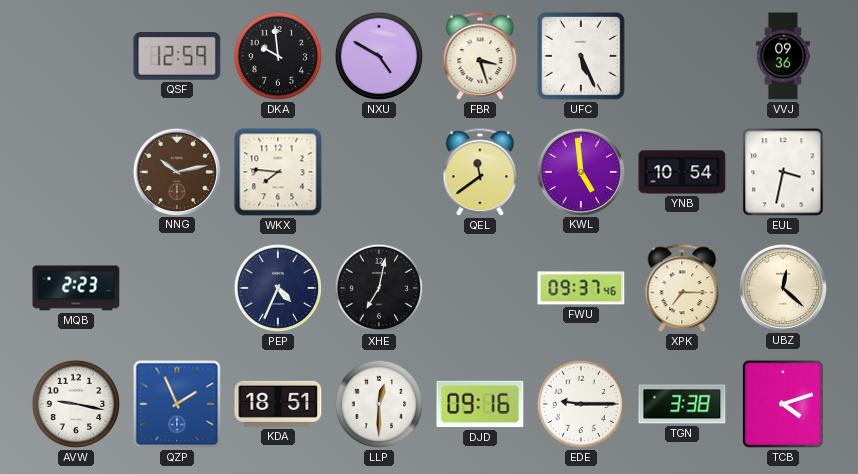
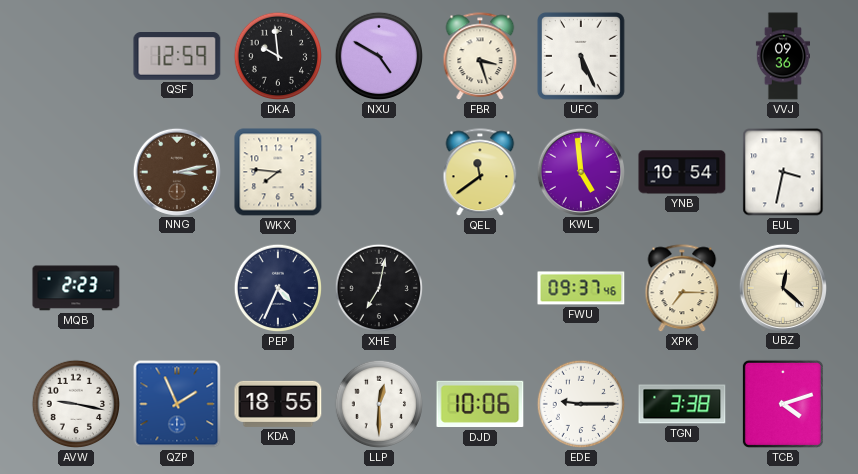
NNG: 10:13 -> 3:13
KDA: 18:51 -> 18:55
DJD: 09:16 -> 10:06
